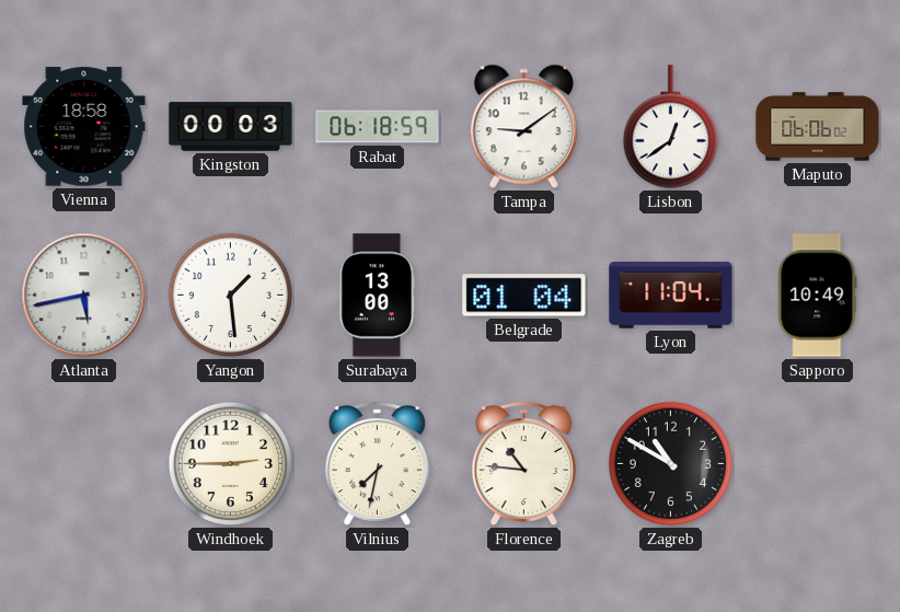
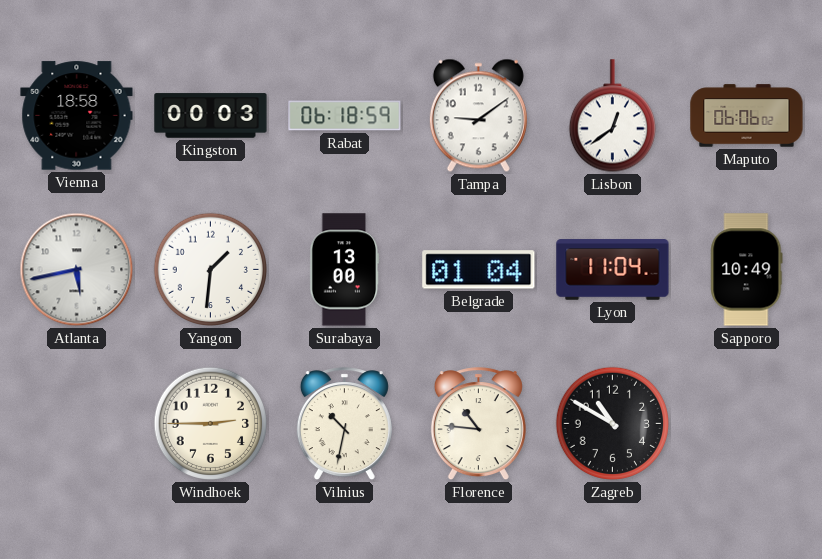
Yangon: 1:29 -> 1:31
Vilnius: 7:32 -> 10:32
